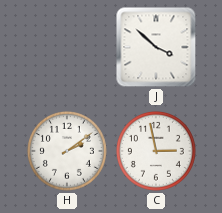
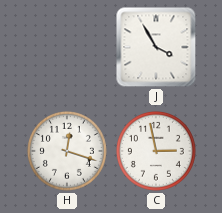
J: 3:52 -> 3:55
H: 2:09 -> 12:18
